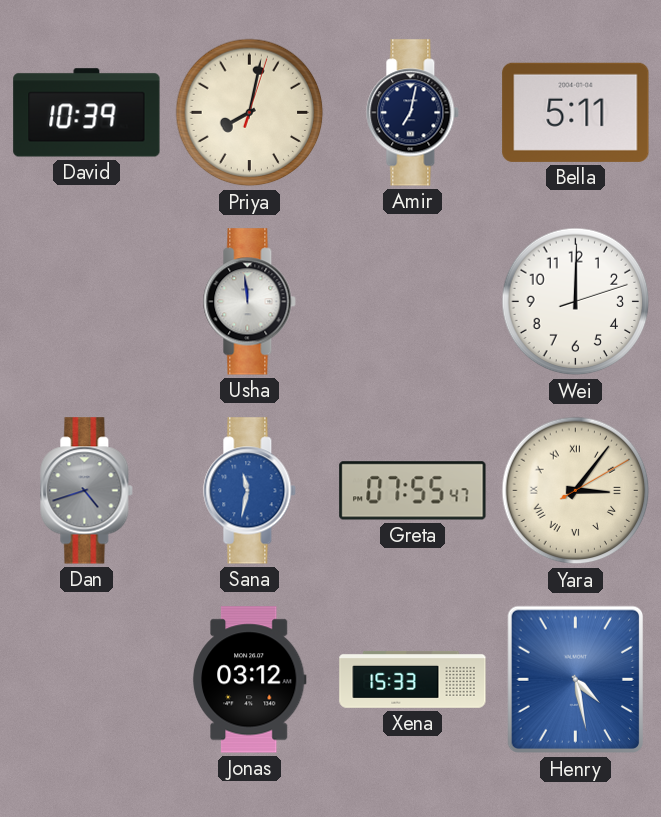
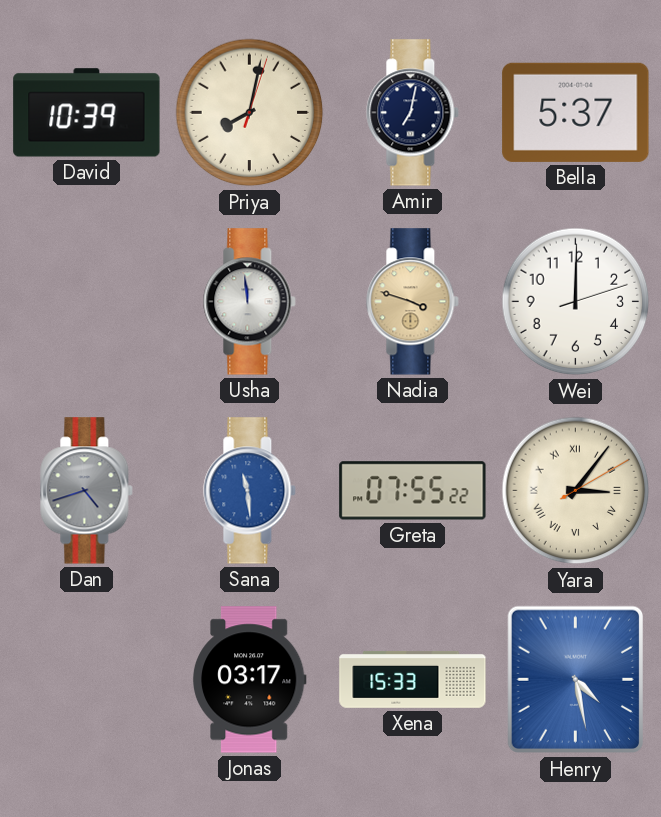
Bella: 5:11 -> 5:37
Nadia: none -> 3:48
Sana: 11:32 -> 11:29
Greta: 07:55:47 -> 07:55:22
Jonas: 03:12 -> 03:17
